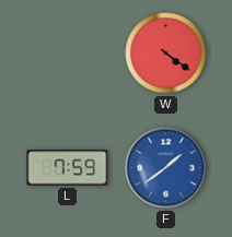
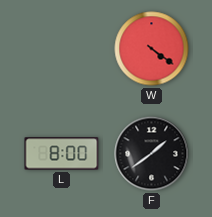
L: 7:59 -> 8:00
F dial: blue -> black
